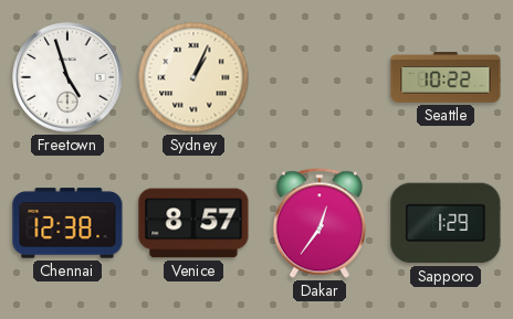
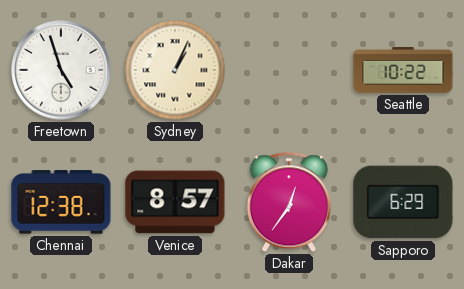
Sapporo: 1:29 -> 6:29
